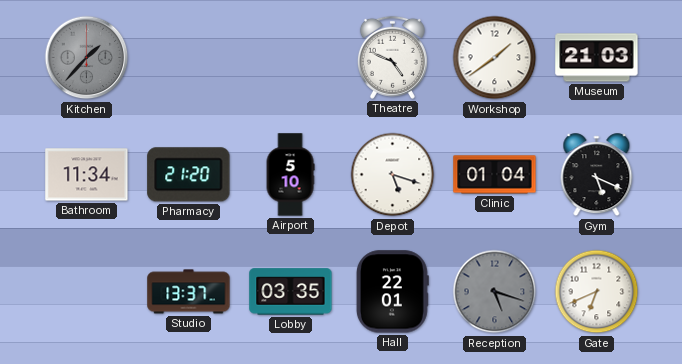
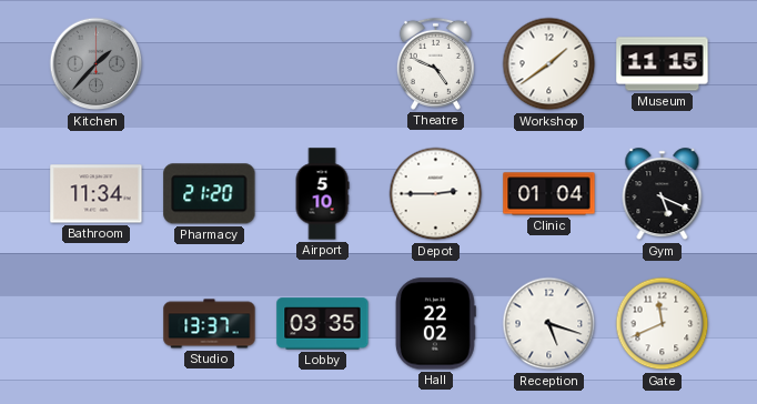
Museum: 21:03 -> 11:15
Depot: 5:18 -> 2:45
Hall: 22:01 -> 22:02
Reception dial: grey -> white
Gate: 6:41 -> 11:41
